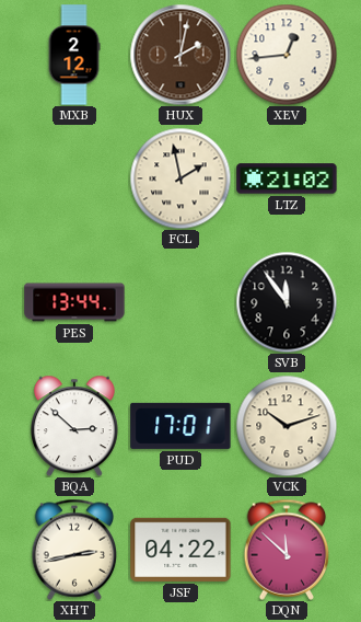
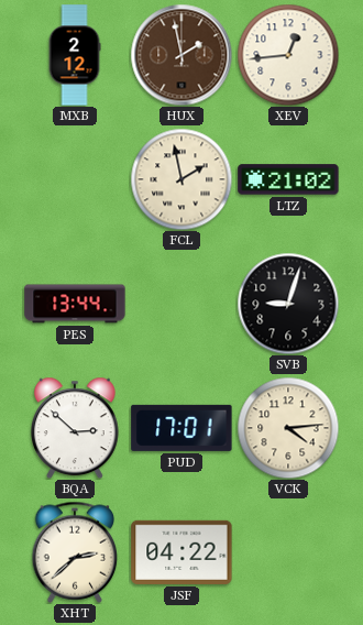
HUX: 2:02 -> 1:58
SVB: 11:54 -> 9:03
VCK: 10:12 -> 4:14
XHT: 2:43 -> 2:38
DQN: 11:52 -> none
